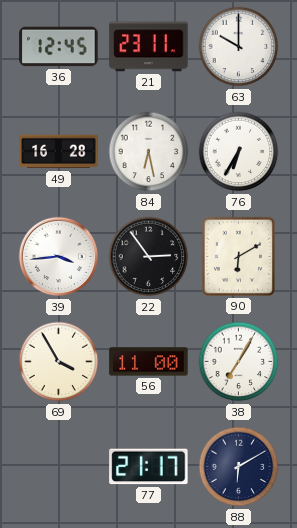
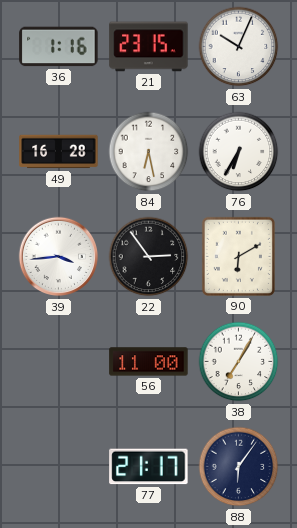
36: 12:45 -> 1:16
21: 23:11 -> 23:15
63: 10:00 -> 10:04
69: 3:55 -> none
88: 6:10 -> 6:06
